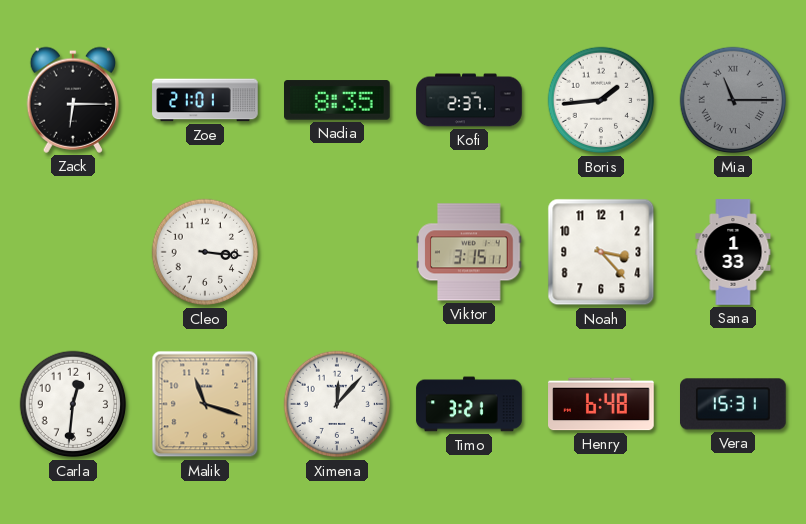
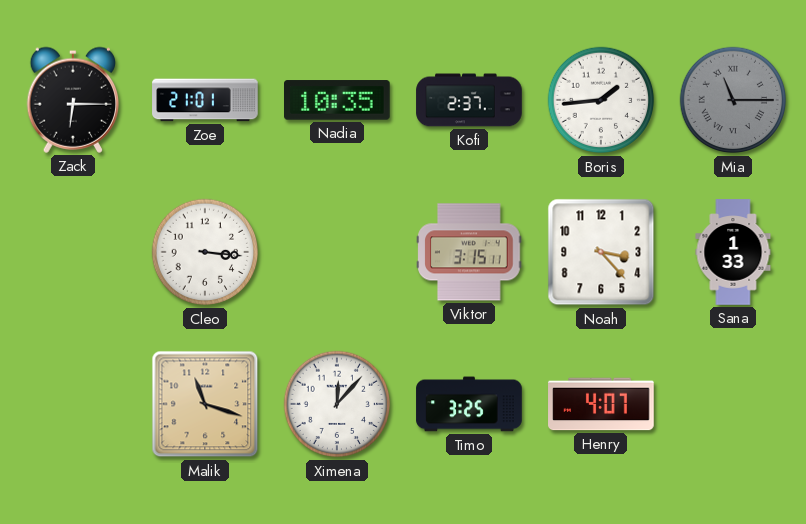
Nadia: 8:35 -> 10:35
Carla: 12:31 -> none
Timo: 3:21 -> 3:25
Henry: 6:48 -> 4:07
Vera: 15:31 -> none
